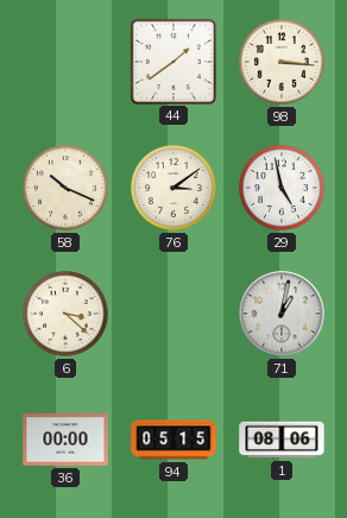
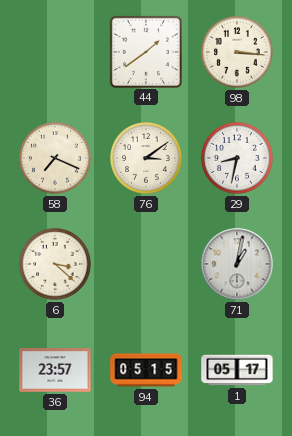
58: 10:19 -> 7:19
29: 4:58 -> 8:32
36: 00:00 -> 23:57
1: 08:06 -> 05:17
